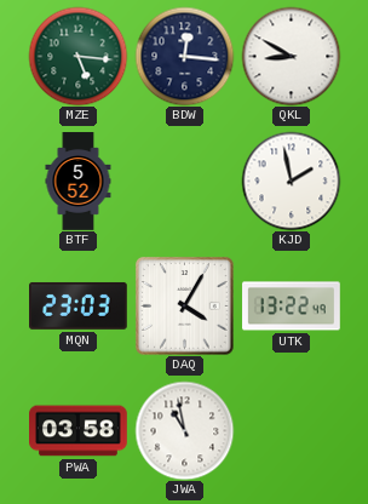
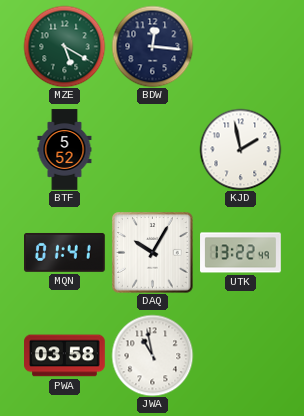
MZE: 5:16 -> 5:20
QKL: 8:50 -> none
MQN: 23:03 -> 01:41
DAQ: 4:05 -> 10:05
